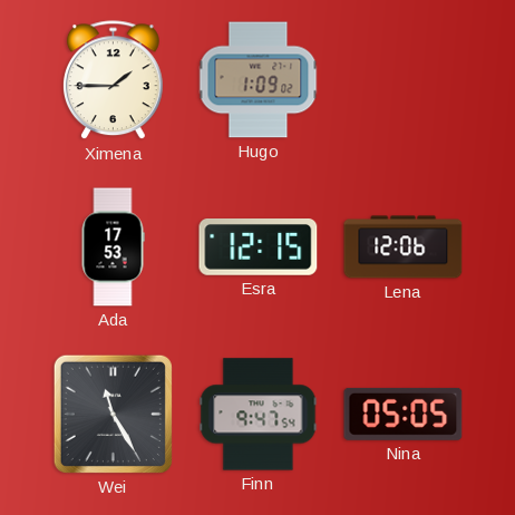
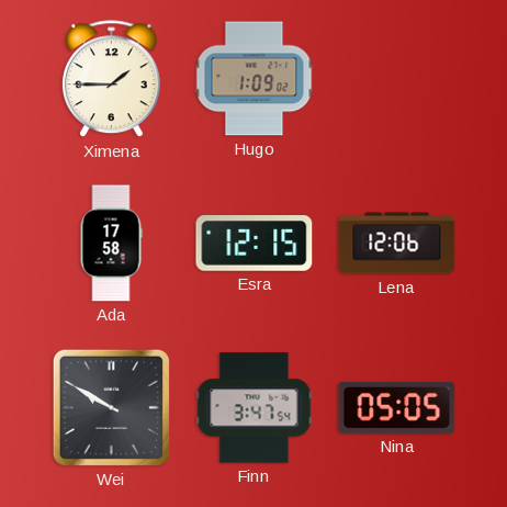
Ada: 17:53 -> 17:58
Wei: 11:25 -> 9:50
Finn: 9:47 -> 3:47
